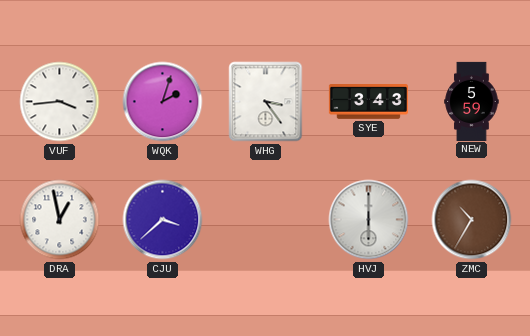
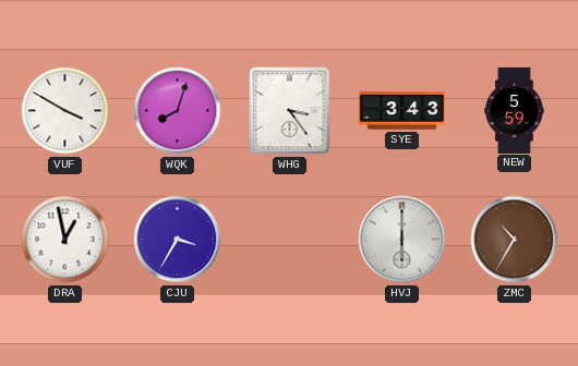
VUF: 3:44 -> 3:50
WQK: 2:03 -> 8:03
CJU: 3:38 -> 3:35
